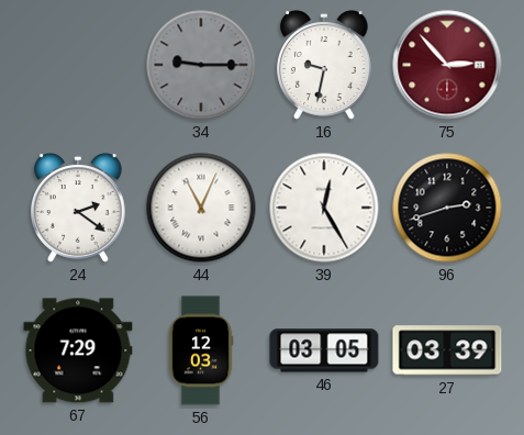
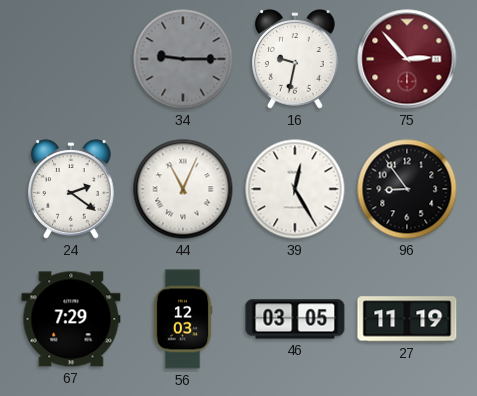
96: 2:42 -> 8:54
27: 03:39 -> 11:19
